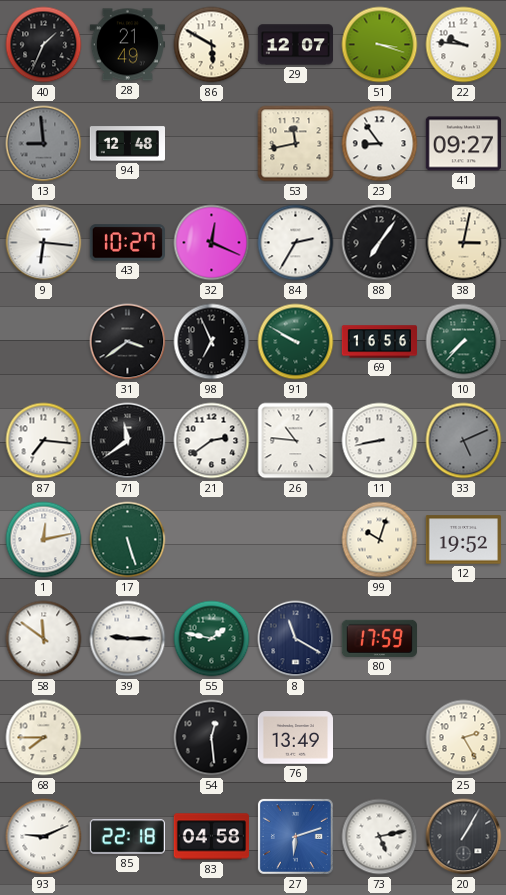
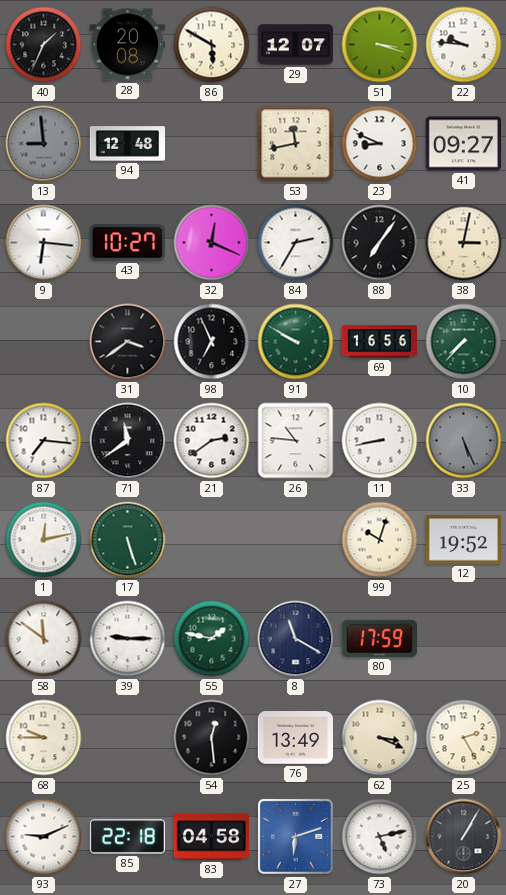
28: 21:49 -> 20:08
23: 8:54 -> 8:49
33: 5:11 -> 5:26
68: 7:45 -> 9:45
62: none -> 3:19
